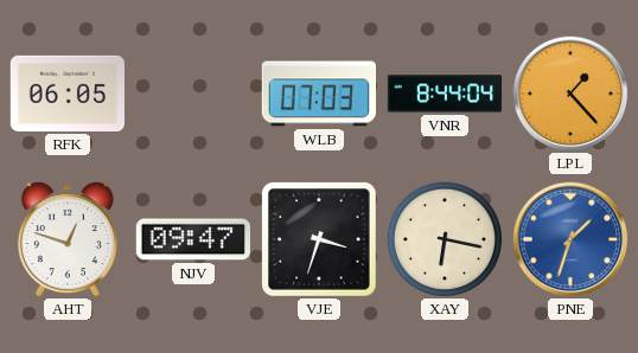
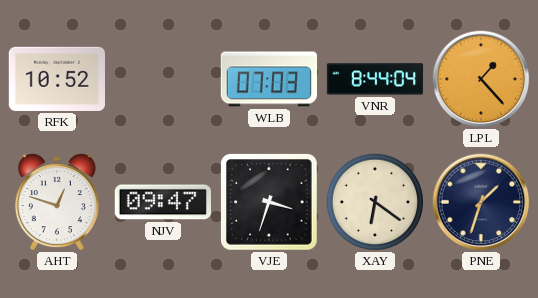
RFK: 06:05 -> 10:52
XAY: 6:17 -> 6:21
PNE dial: blue -> navy
